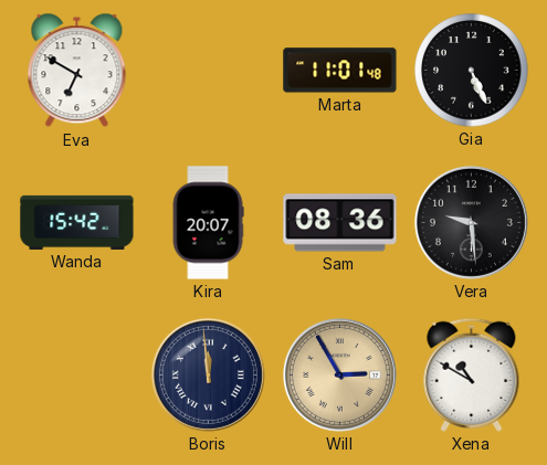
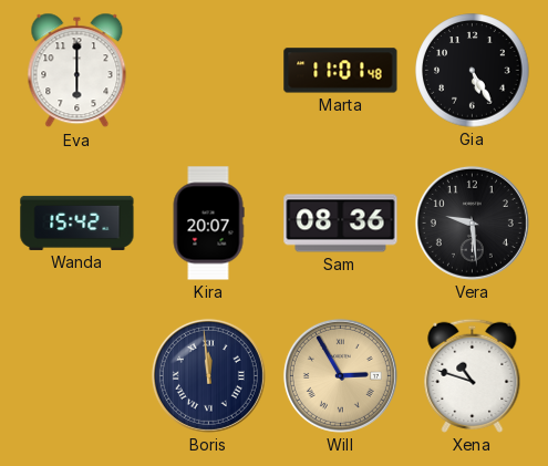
Eva: 6:50 -> 6:00
Gia: 5:26 -> 5:25
Xena: 10:50 -> 10:48
